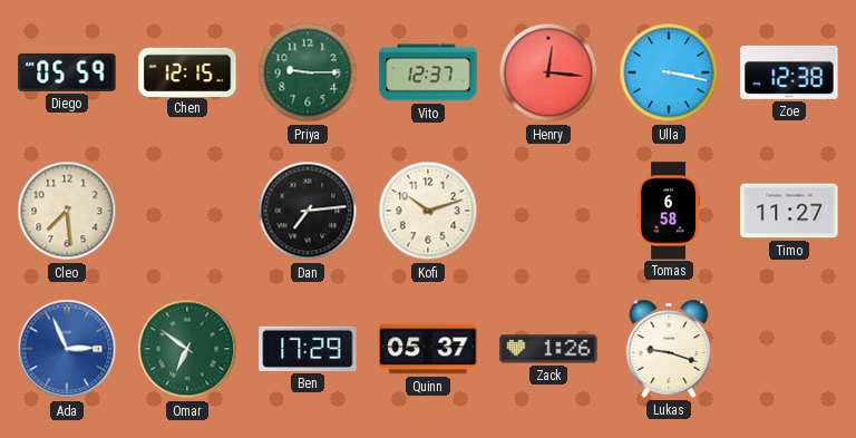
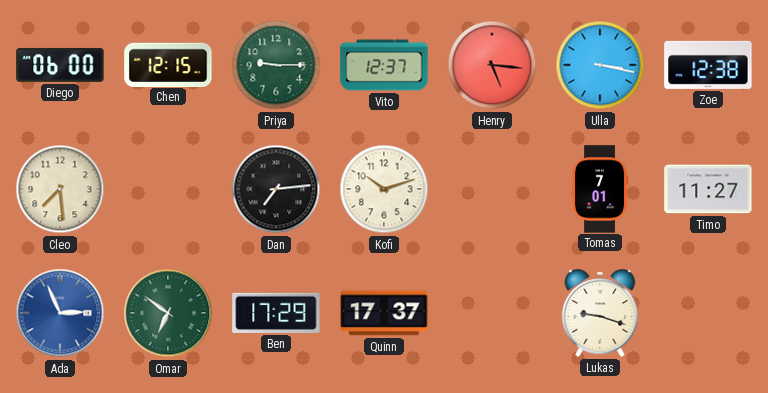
Diego: 05:59 -> 06:00
Henry: 12:16 -> 5:16
Tomas: 6:58 -> 7:01
Quinn: 05:37 -> 17:37
Zack: 1:26 -> none
